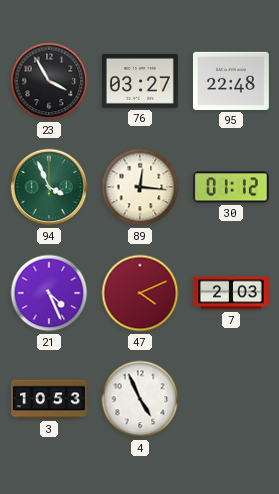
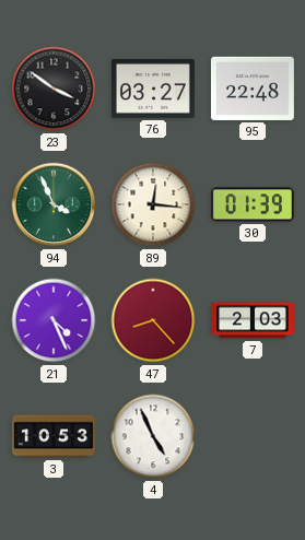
23: 3:55 -> 3:51
30: 01:12 -> 01:39
47: 4:11 -> 8:23
